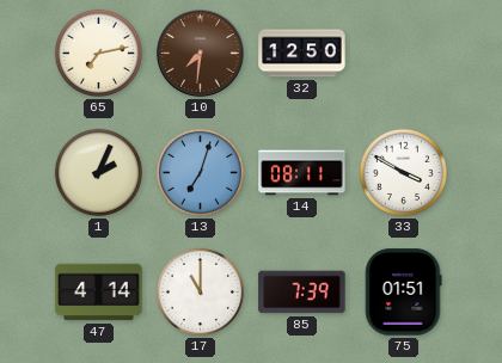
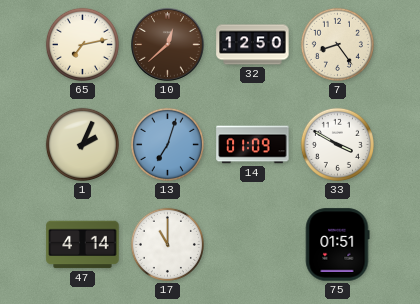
10: 7:31 -> 12:38
7: none -> 8:24
14: 08:11 -> 01:09
85: 7:39 -> none
